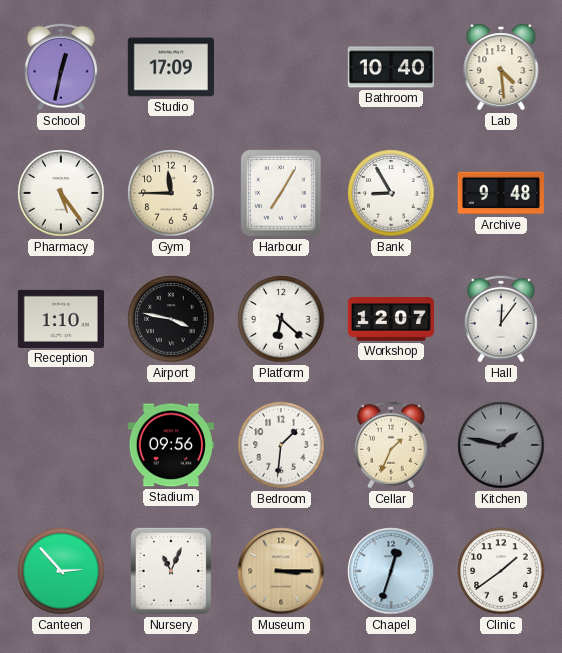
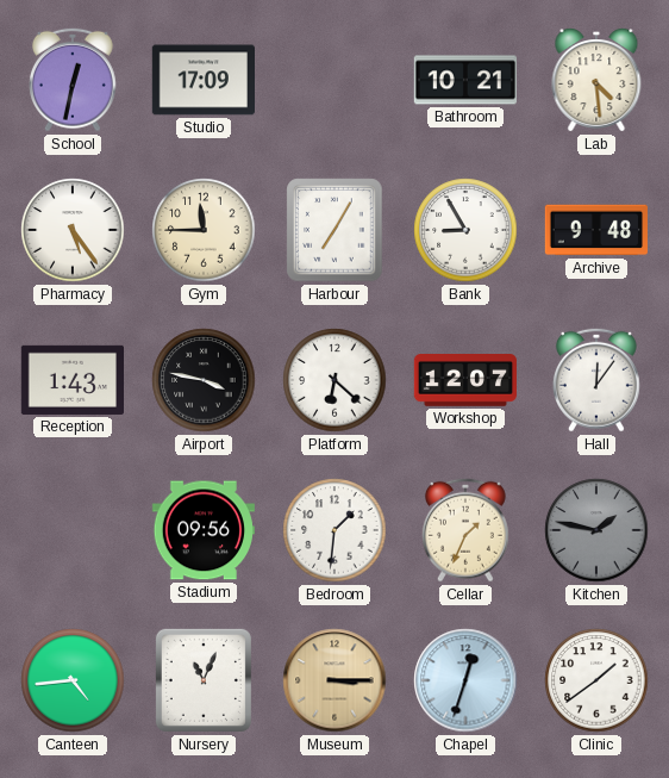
Bathroom: 10:40 -> 10:21
Reception: 1:10 -> 1:43
Canteen: 2:53 -> 4:44
